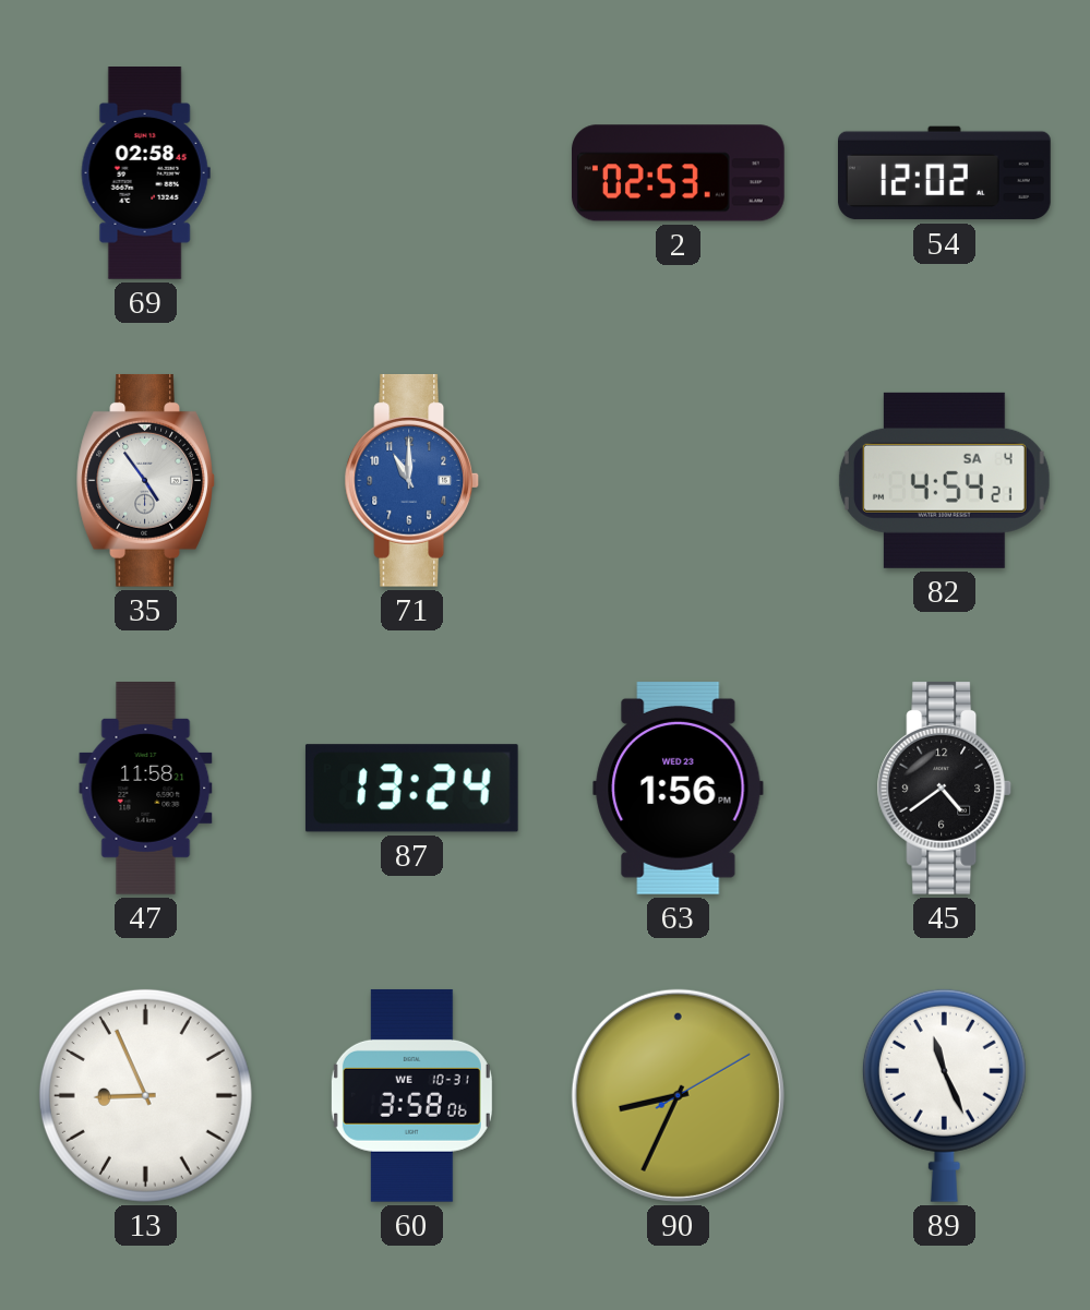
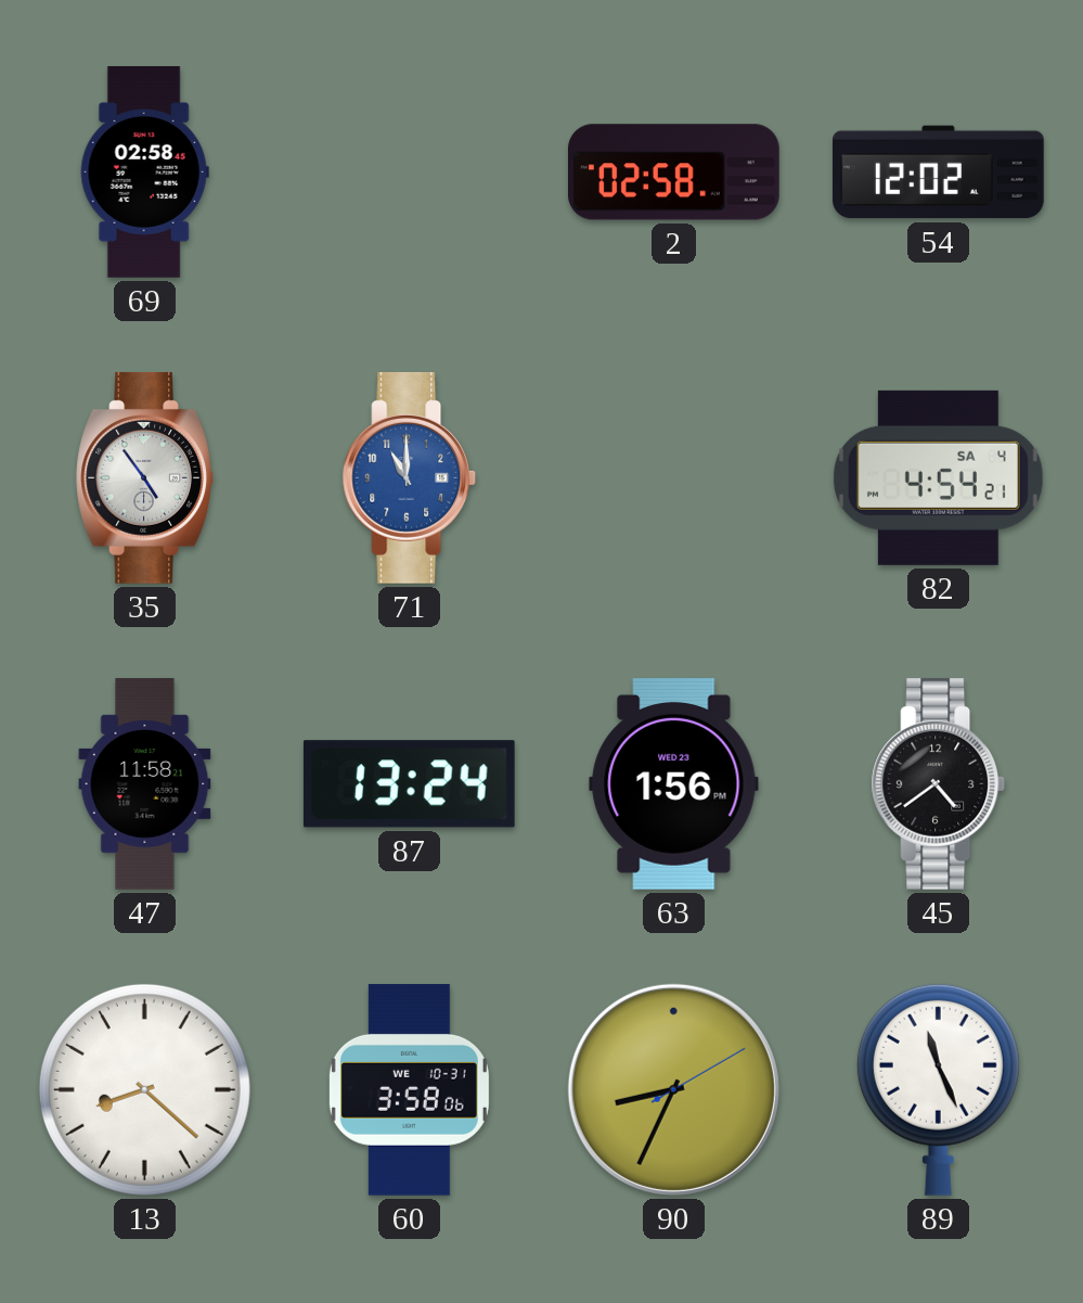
2: 02:53 -> 02:58
13: 8:56 -> 8:22
